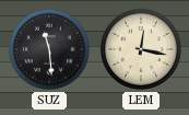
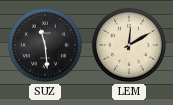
LEM: 12:17 -> 12:10
